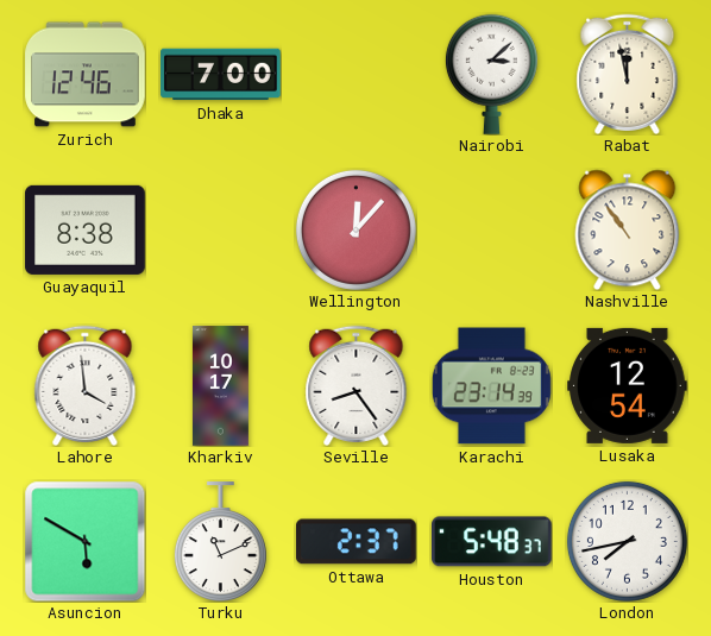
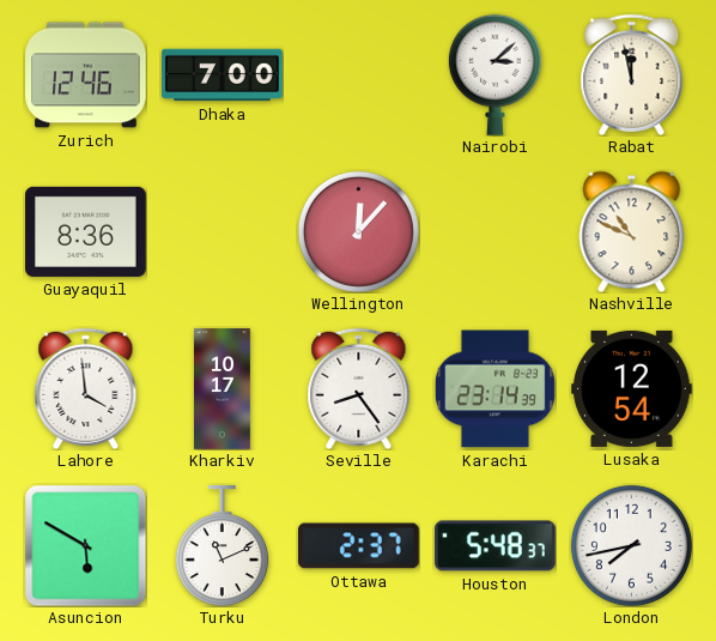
Guayaquil: 8:38 -> 8:36
Nashville: 10:54 -> 10:49
